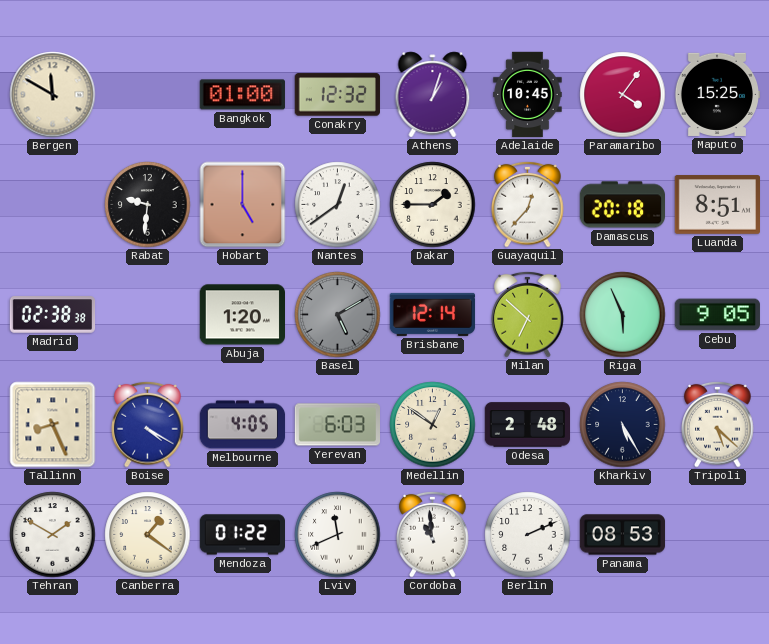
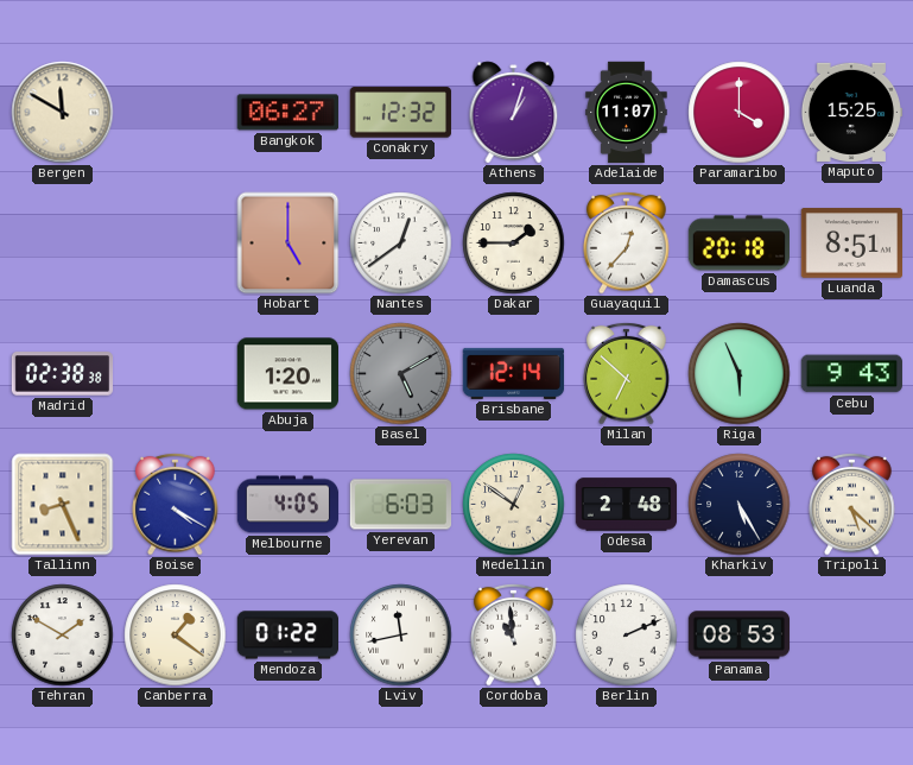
Bangkok: 01:00 -> 06:27
Adelaide: 10:45 -> 11:07
Paramaribo: 4:06 -> 4:00
Rabat: 9:31 -> none
Cebu: 9:05 -> 9:43
Lviv: 11:41 -> 11:43
